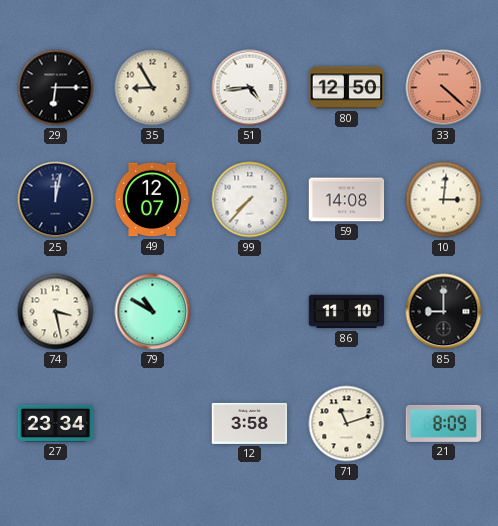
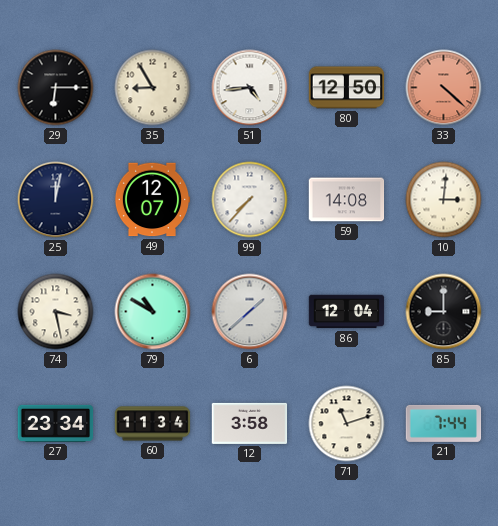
6: none -> 1:38
86: 11:10 -> 12:04
60: none -> 11:34
21: 8:09 -> 7:44
